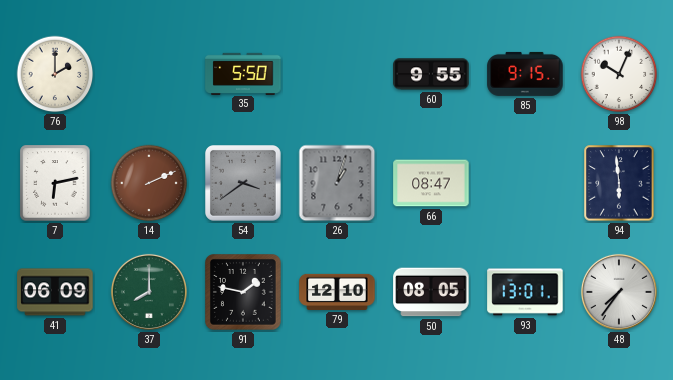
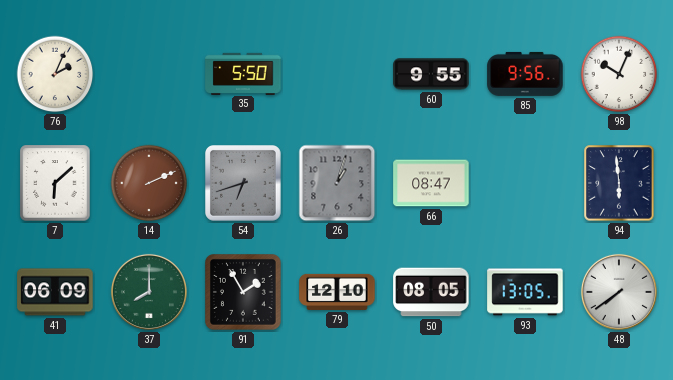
76: 2:00 -> 2:04
85: 9:15 -> 9:56
7: 6:13 -> 6:08
54: 3:39 -> 6:42
91: 1:47 -> 1:55
93: 13:01 -> 13:05
48: 7:36 -> 7:39
